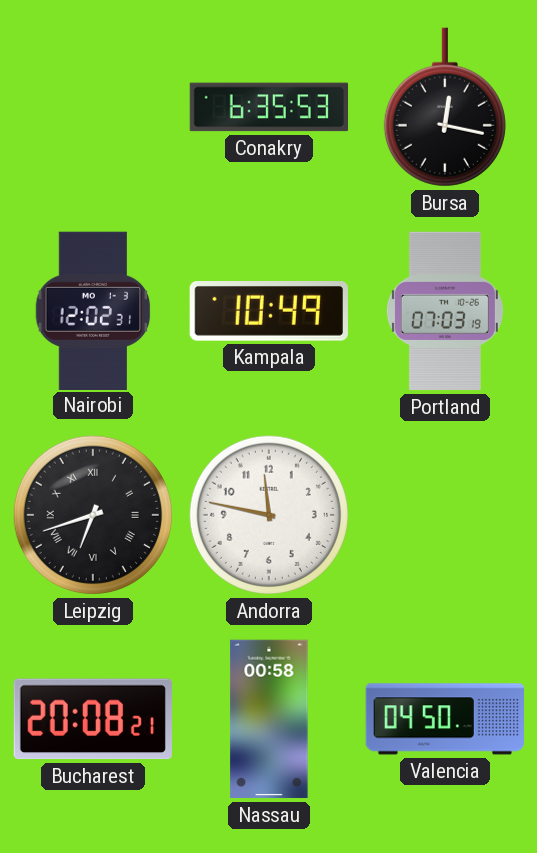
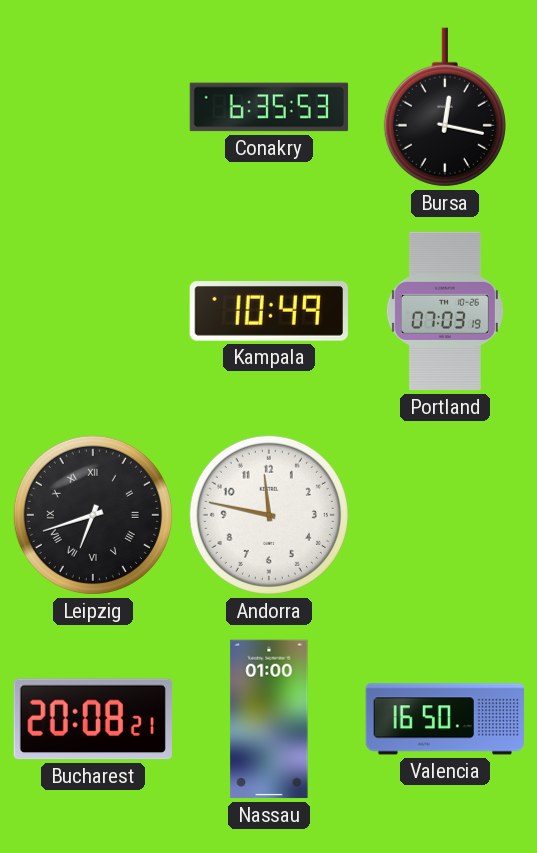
Nairobi: 12:02 -> none
Nassau: 00:58 -> 01:00
Valencia: 04:50 -> 16:50
